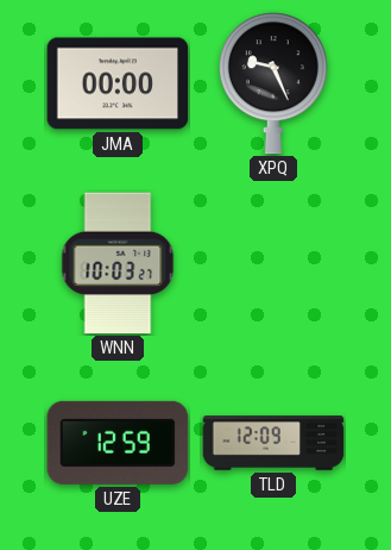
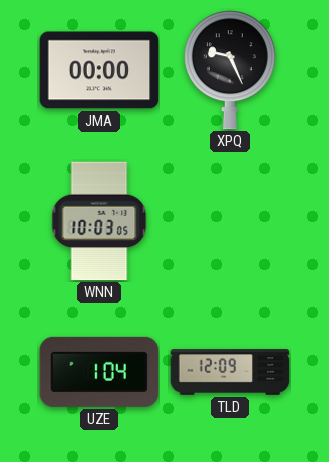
WNN: 10:03:27 -> 10:03:05
UZE: 12:59 -> 1:04
